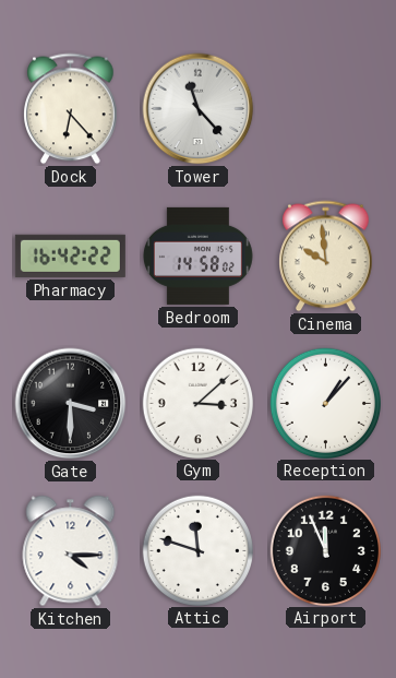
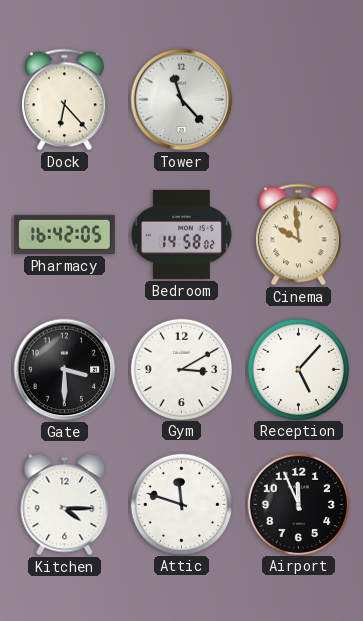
Pharmacy: 16:42:22 -> 16:42:05
Gym: 3:08 -> 3:10
Reception: 1:07 -> 5:07
